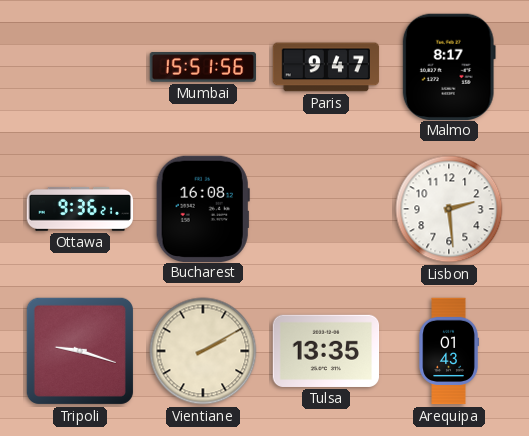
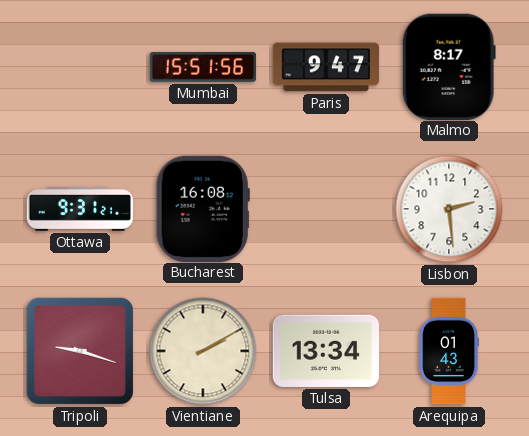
Ottawa: 9:36 -> 9:31
Tulsa: 13:35 -> 13:34
